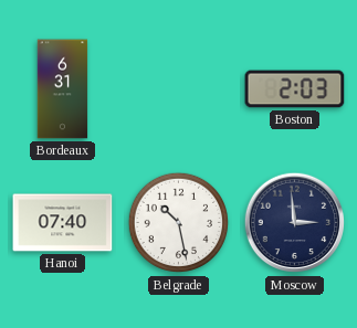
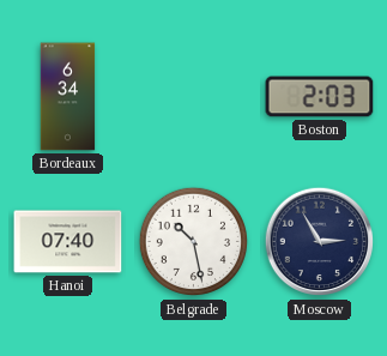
Bordeaux: 6:31 -> 6:34
Moscow: 2:59 -> 2:55
